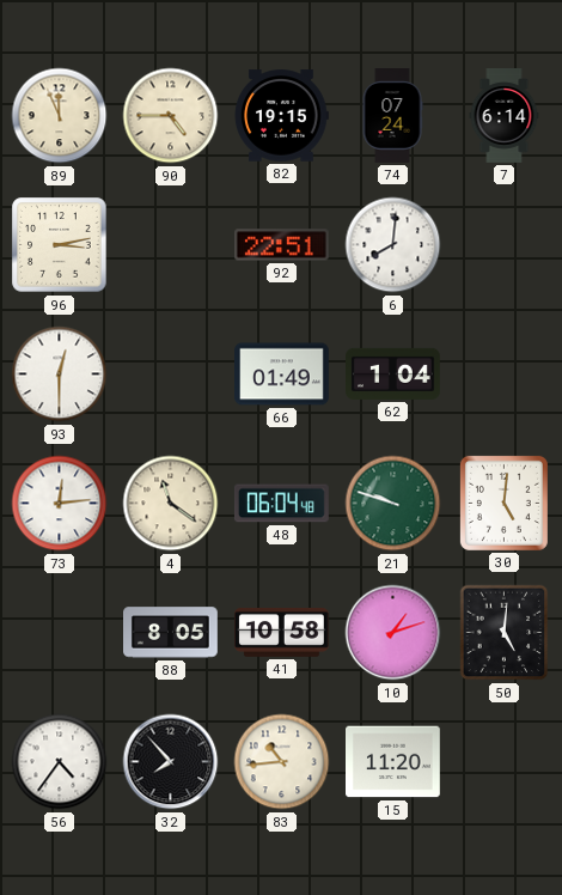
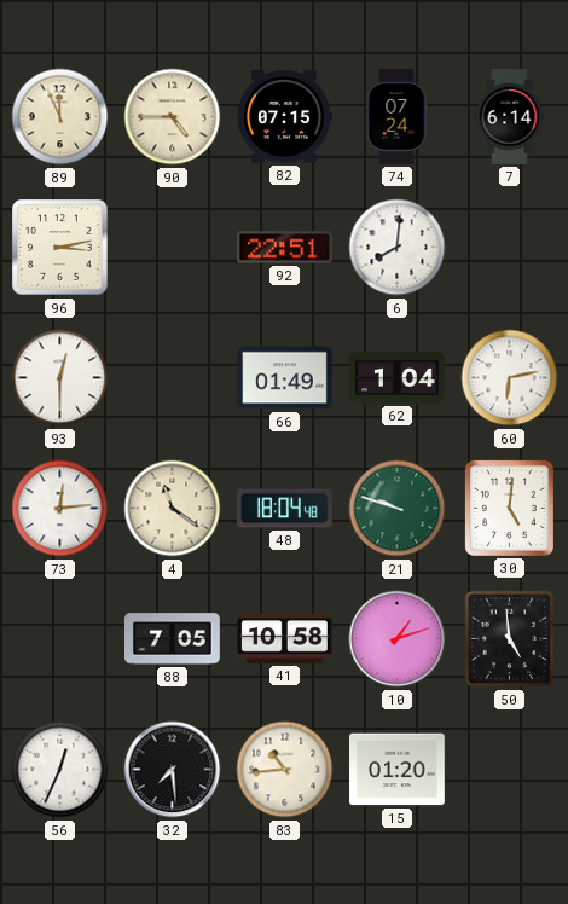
82: 19:15 -> 07:15
60: none -> 6:13
48: 06:04 -> 18:04
88: 8:05 -> 7:05
50: 5:01 -> 4:59
56: 4:36 -> 12:34
32: 7:53 -> 7:29
15: 11:20 -> 01:20
